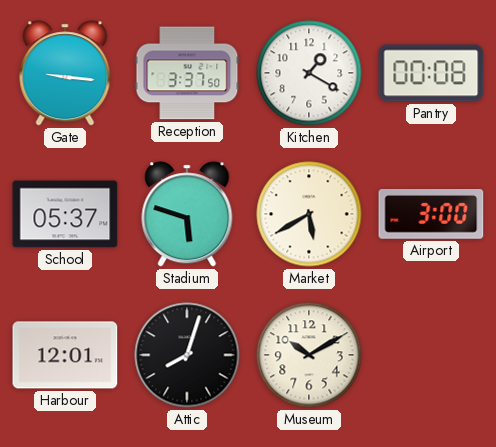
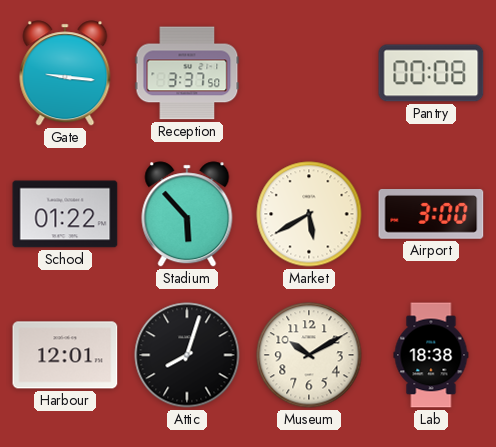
Kitchen: 1:20 -> none
School: 05:37 -> 01:22
Stadium: 5:48 -> 5:53
Lab: none -> 18:38
